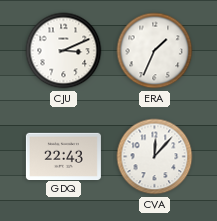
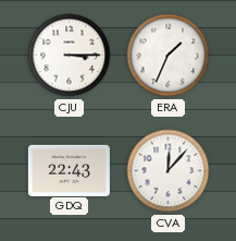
CJU: 3:11 -> 3:15
